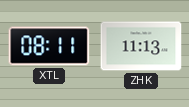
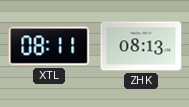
ZHK: 11:13 -> 08:13
